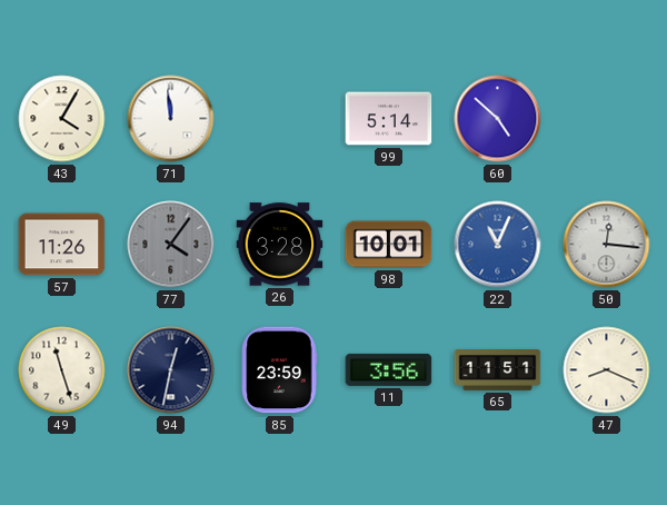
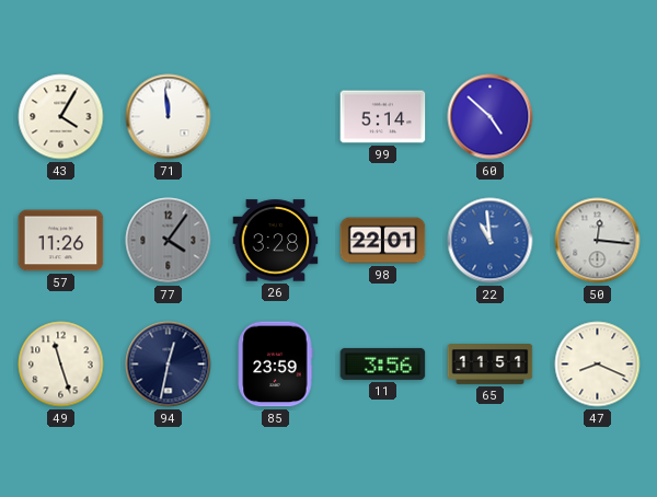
98: 10:01 -> 22:01
22: 11:04 -> 10:59
